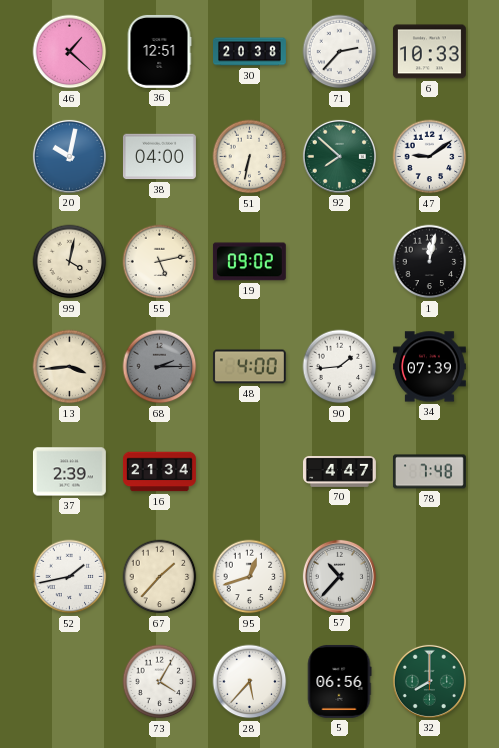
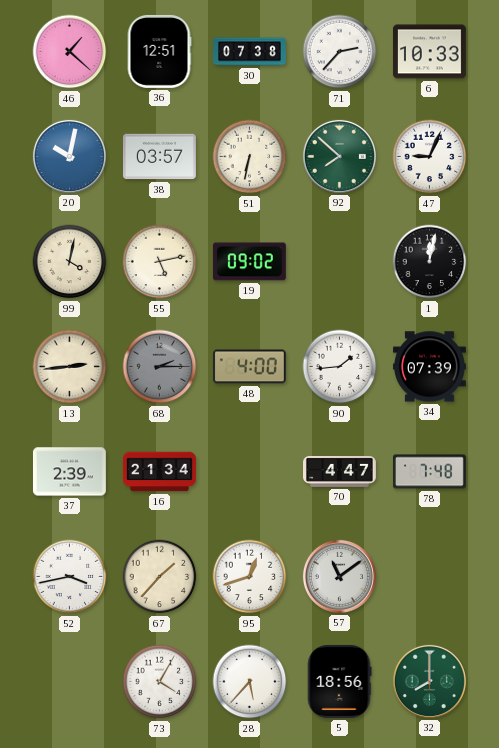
30: 20:38 -> 07:38
38: 04:00 -> 03:57
47: 9:09 -> 9:04
13: 3:44 -> 2:44
52: 1:43 -> 3:43
57: 10:37 -> 11:09
5: 06:56 -> 18:56
